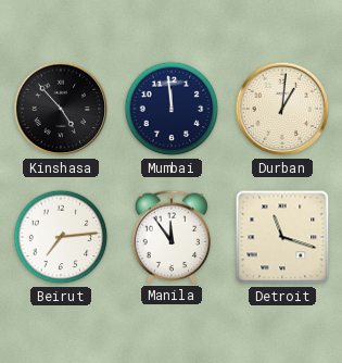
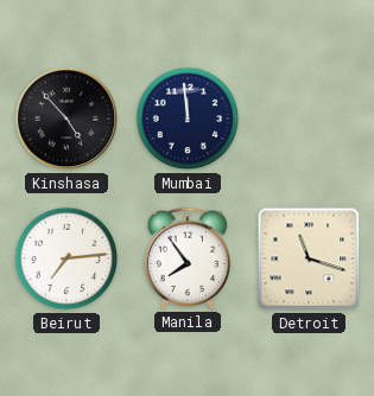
Durban: 1:01 -> none
Manila: 11:54 -> 7:54
